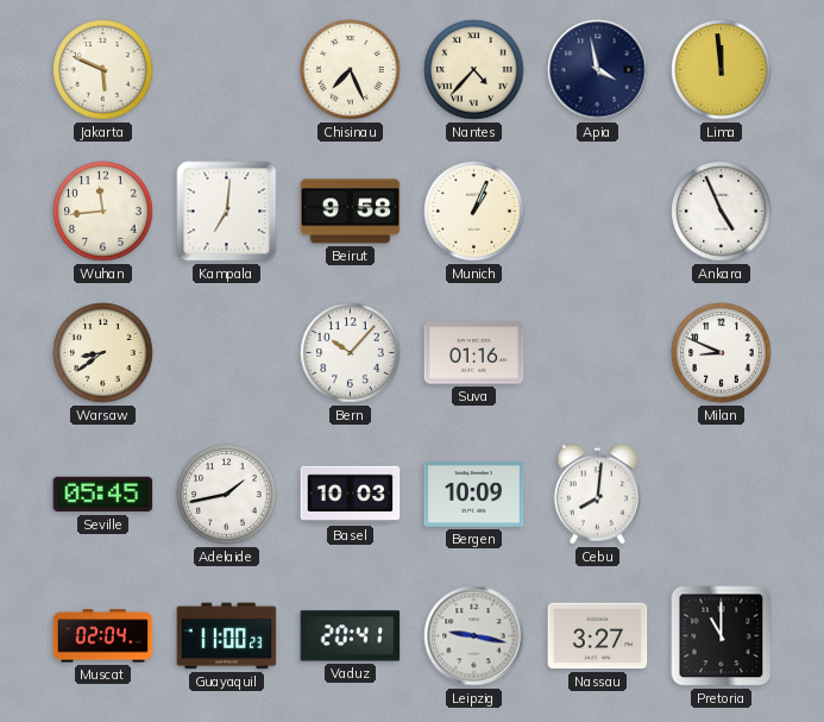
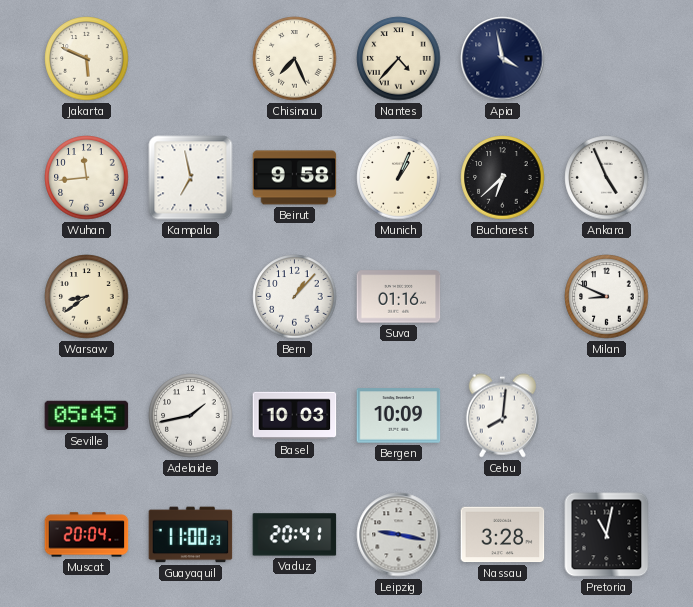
Lima: 11:59 -> none
Kampala: 7:01 -> 6:58
Bucharest: none -> 6:38
Bern: 10:07 -> 1:07
Muscat: 02:04 -> 20:04
Nassau: 3:27 -> 3:28
Pretoria: 11:00 -> 11:02
